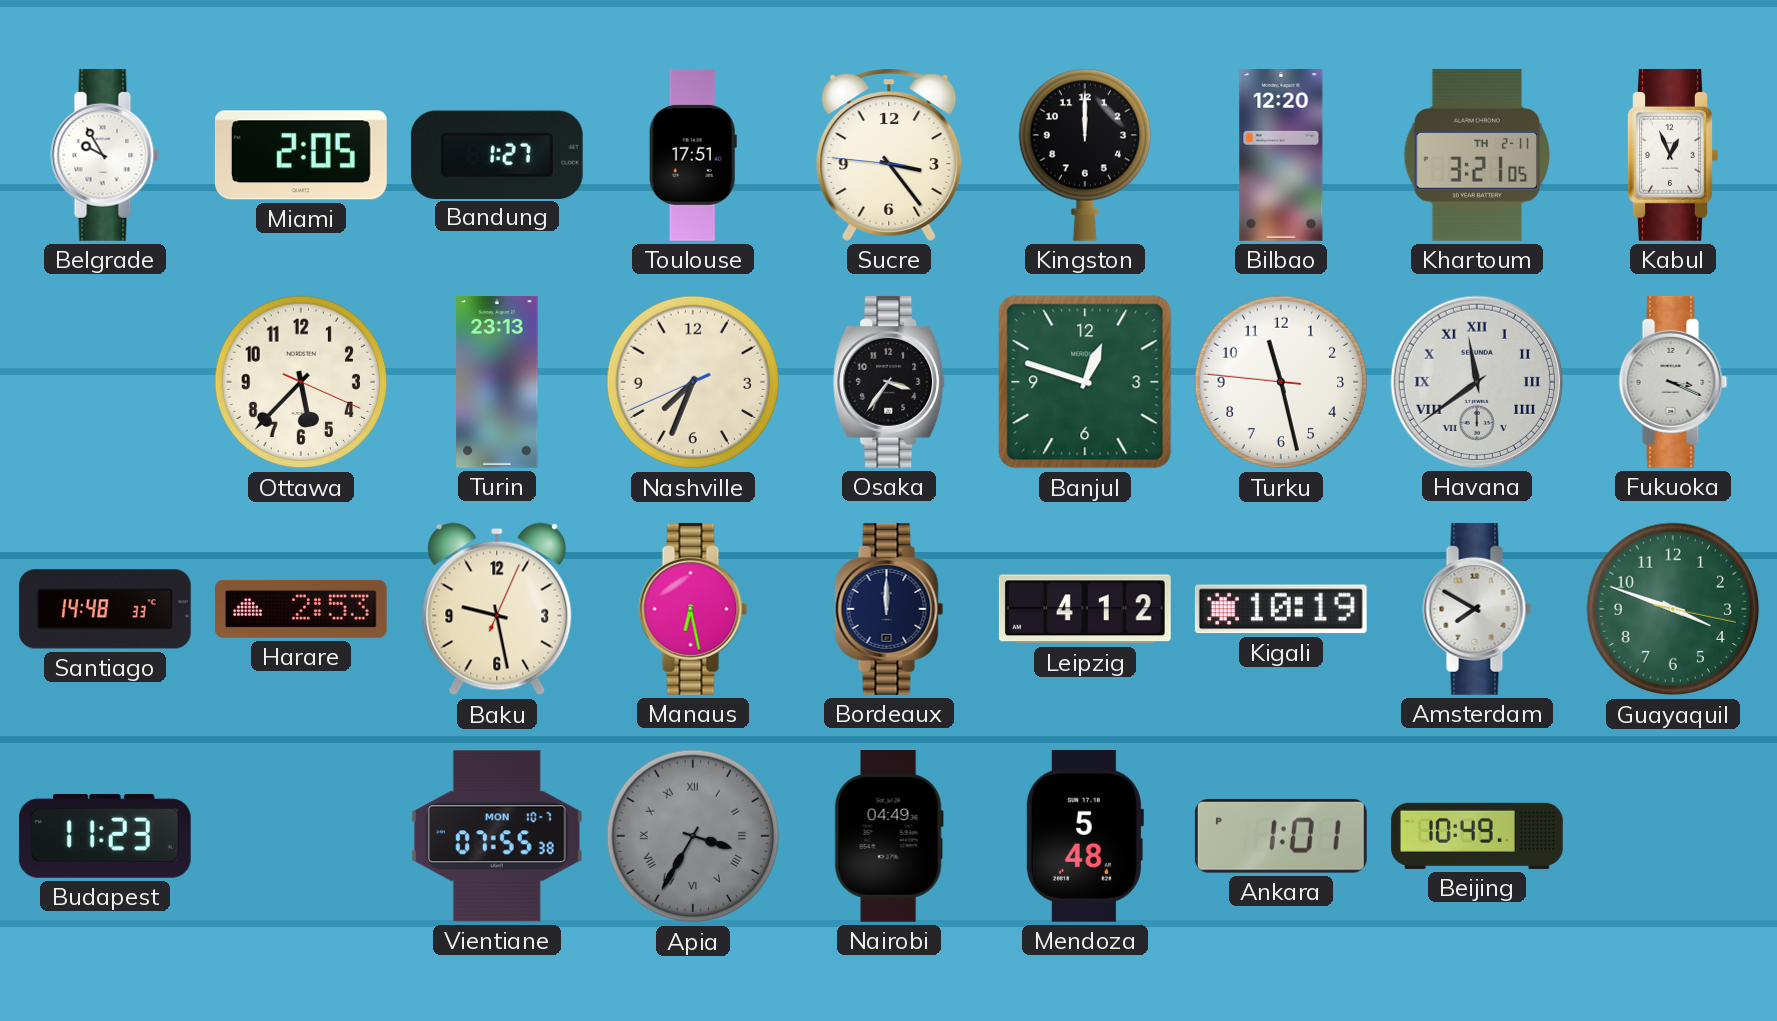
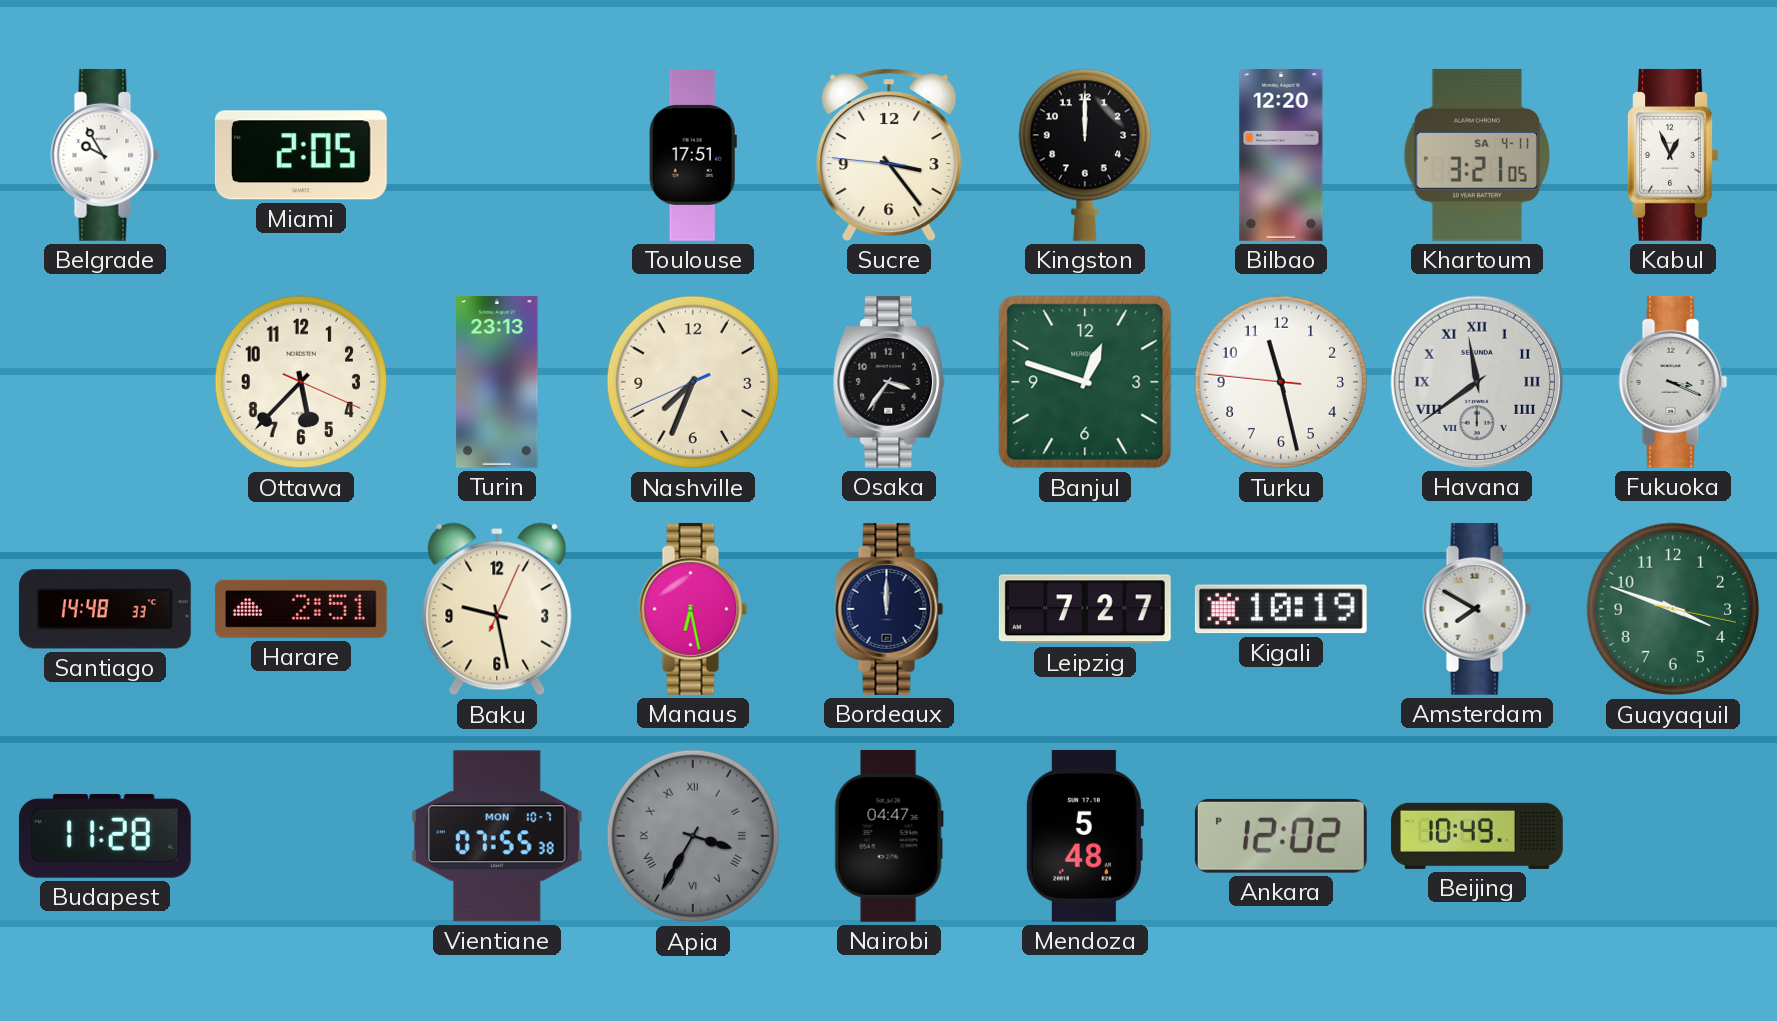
Bandung: 1:27 -> none
Khartoum date: TH 2-11 -> SA 4-11
Harare: 2:53 -> 2:51
Leipzig: 4:12 -> 7:27
Budapest: 11:23 -> 11:28
Nairobi: 04:49 -> 04:47
Ankara: 1:01 -> 12:02
